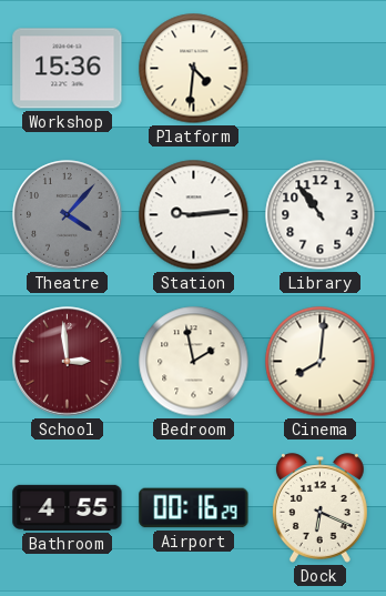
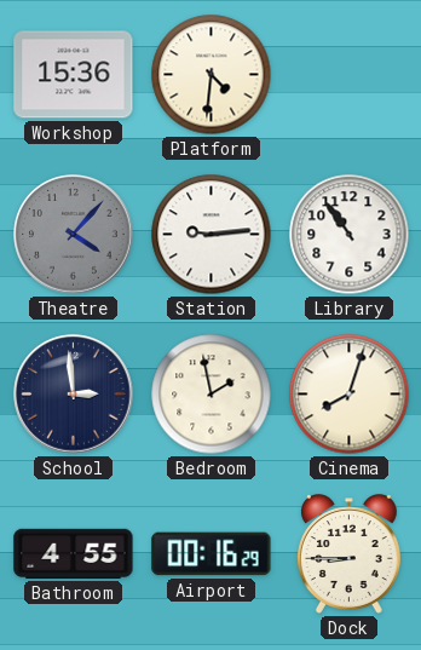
School dial: burgundy -> navy
Cinema: 8:01 -> 8:03
Dock: 6:19 -> 8:45
